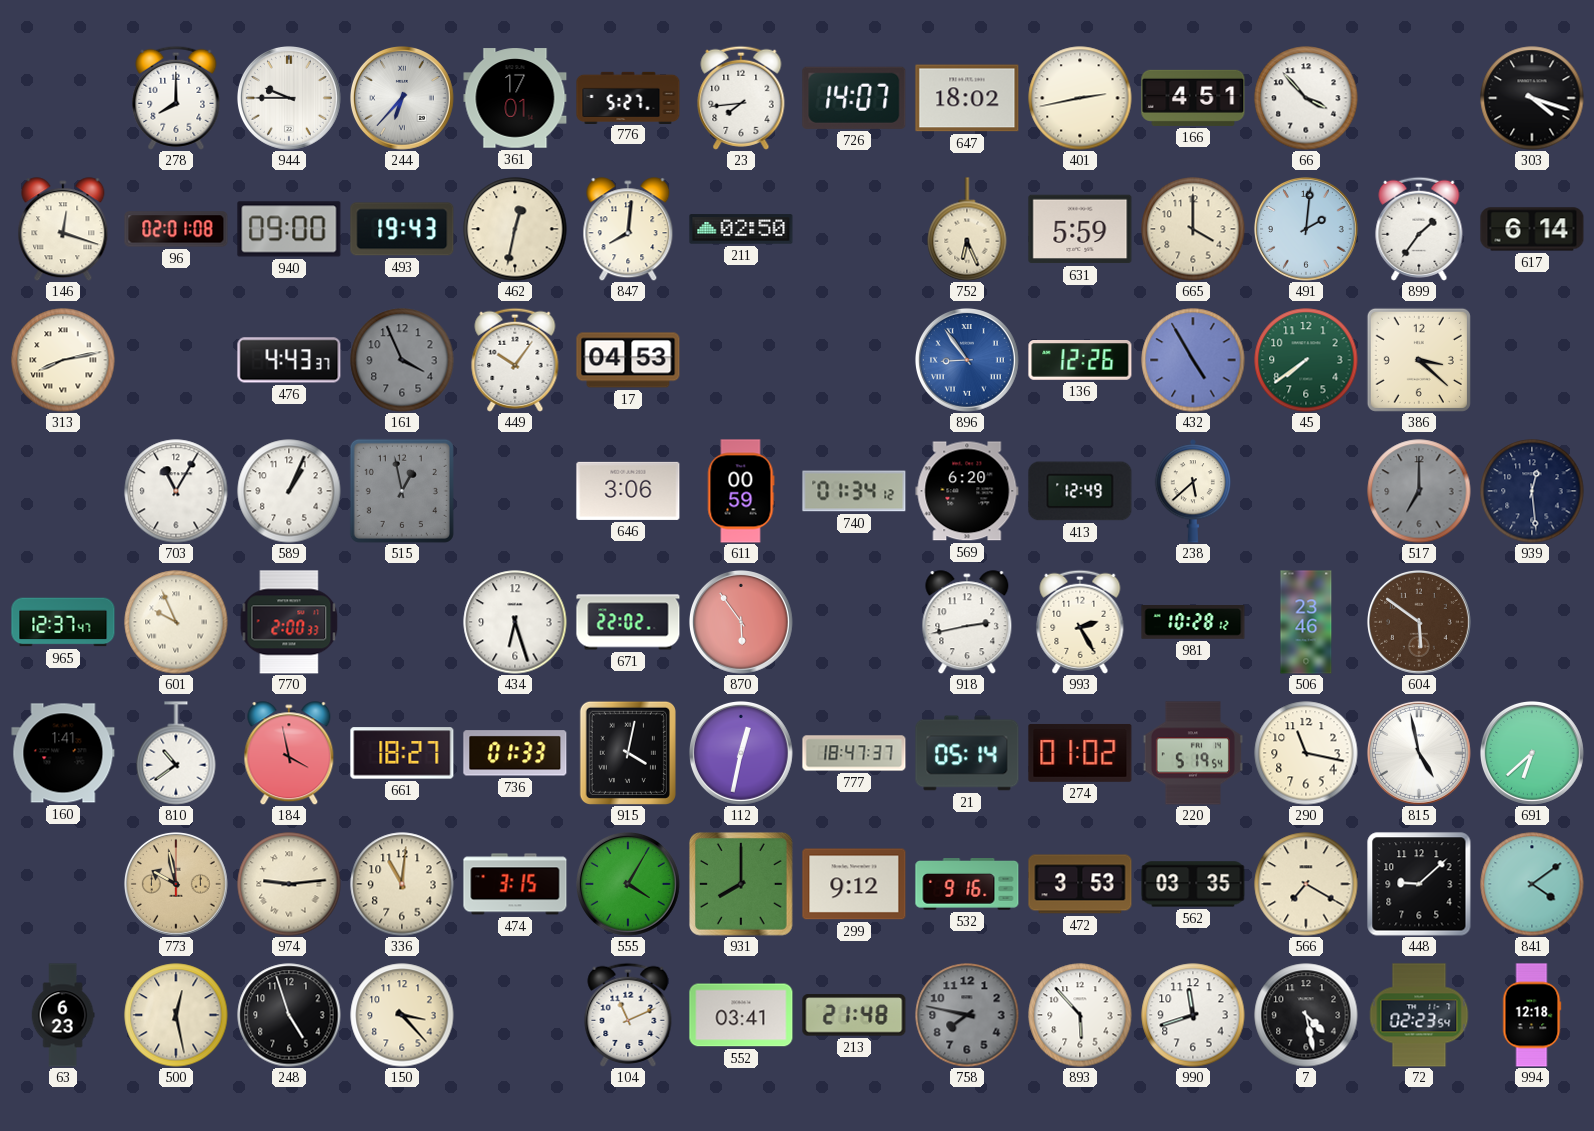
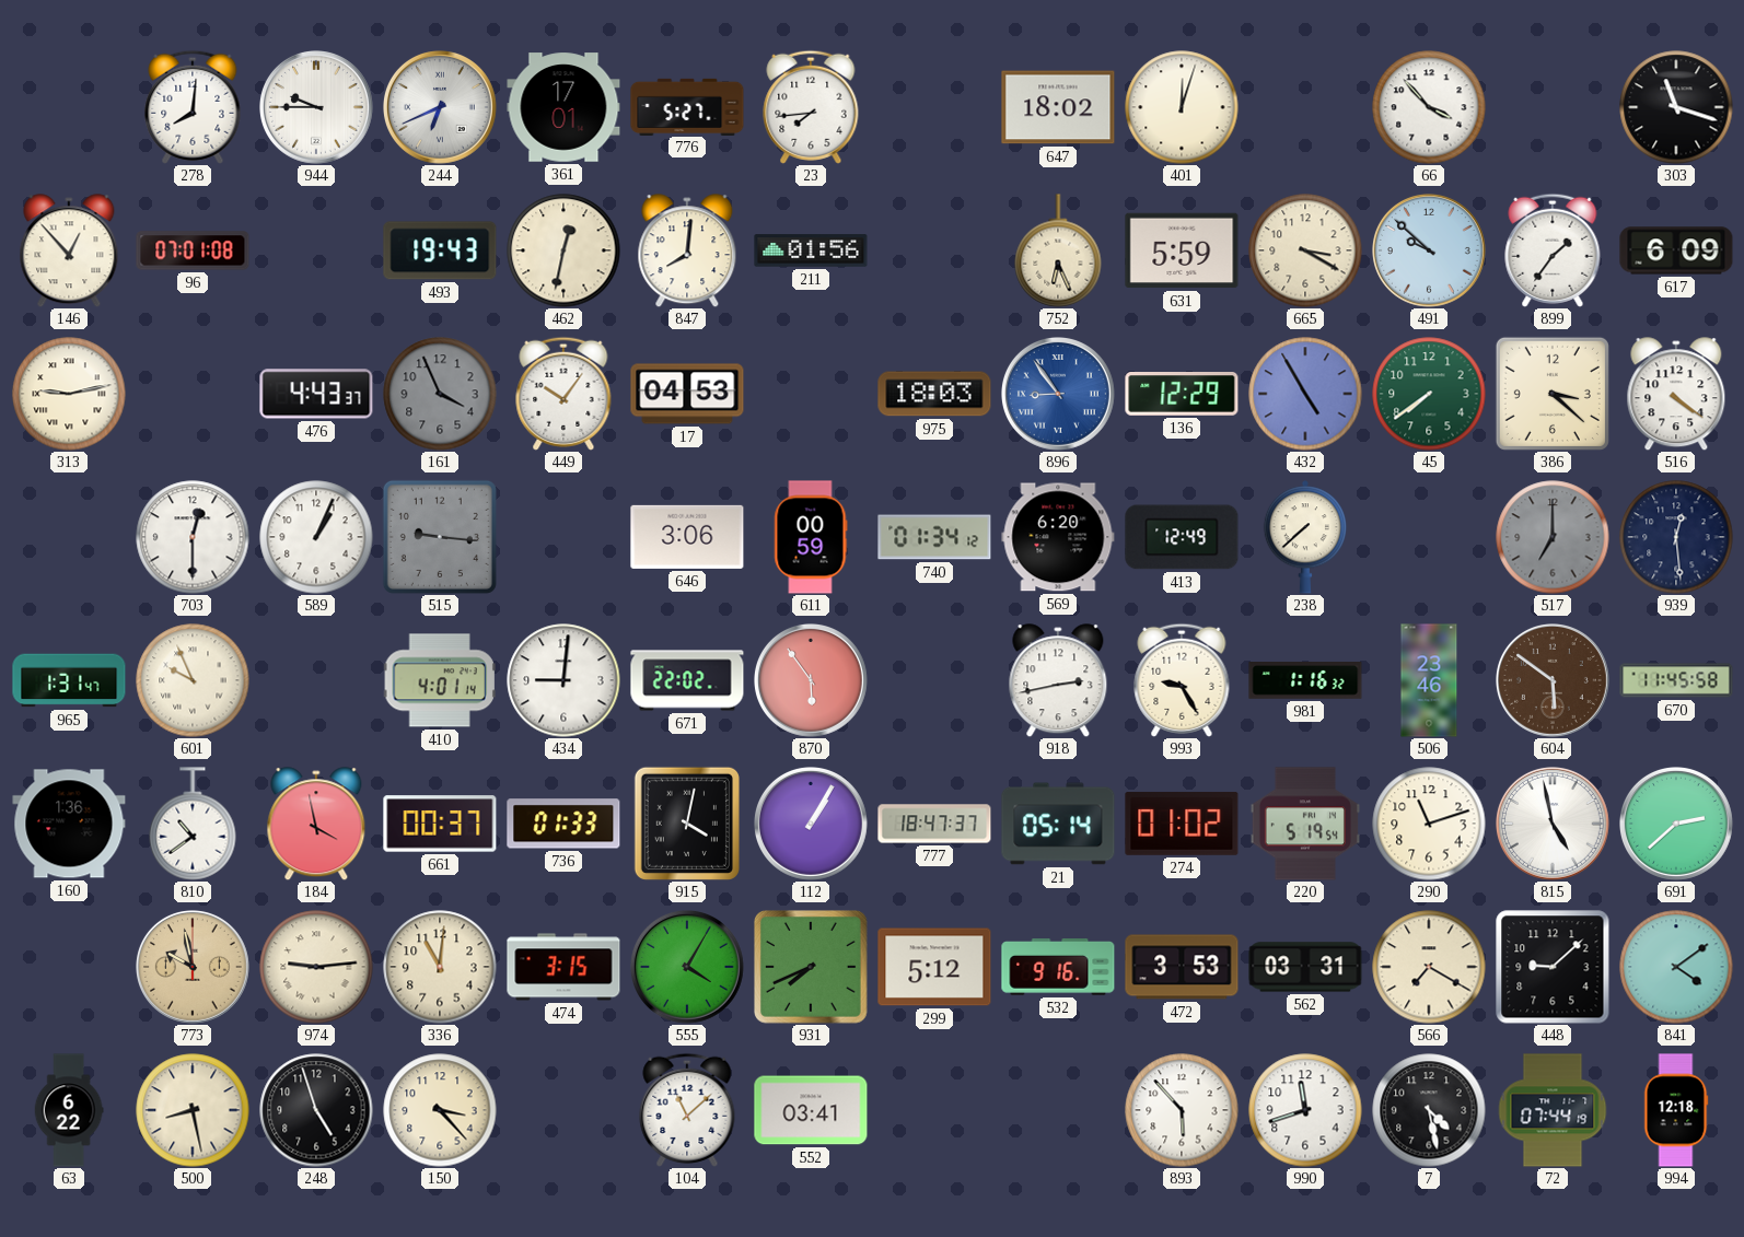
278: 8:00 -> 8:01
244: 6:37 -> 6:41
726: 14:07 -> none
401: 2:43 -> 12:03
166: 4:51 -> none
303: 4:18 -> 11:18
146: 12:18 -> 12:53
96: 02:01 -> 07:01
940: 09:00 -> none
211: 02:50 -> 01:56
665: 4:00 -> 3:20
491: 2:01 -> 9:52
617: 6:14 -> 6:09
313: 8:13 -> 9:13
975: none -> 18:03
136: 12:26 -> 12:29
516: none -> 4:21
703: 11:05 -> 12:30
515: 12:58 -> 9:16
238: 5:38 -> 7:38
965: 12:37 -> 1:31
770: 2:00 -> none
410: none -> 4:01
434: 6:27 -> 9:01
993: 2:25 -> 9:25
981: 10:28 -> 1:16
670: none -> 11:45
160: 1:41 -> 1:36
661: 18:27 -> 00:37
112: 12:32 -> 1:05
290: 11:17 -> 11:12
691: 6:38 -> 2:38
931: 8:00 -> 7:41
299: 9:12 -> 5:12
562: 03:35 -> 03:31
63: 6:23 -> 6:22
500: 12:28 -> 8:28
104: 11:11 -> 11:08
213: 21:48 -> none
758: 7:47 -> none
72: 02:23 -> 07:44
